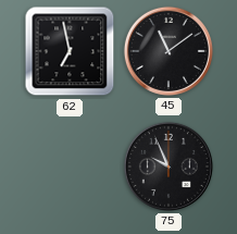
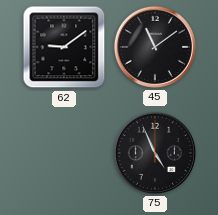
62: 6:58 -> 9:09
75: 9:56 -> 4:56
